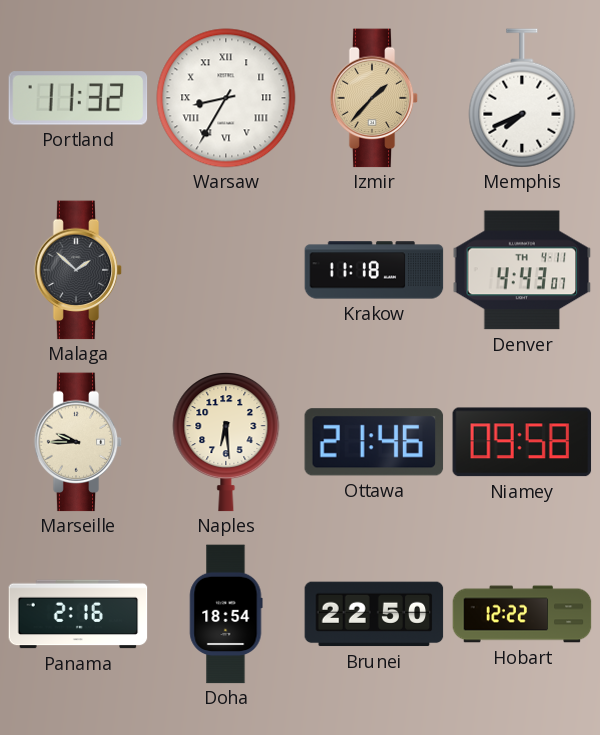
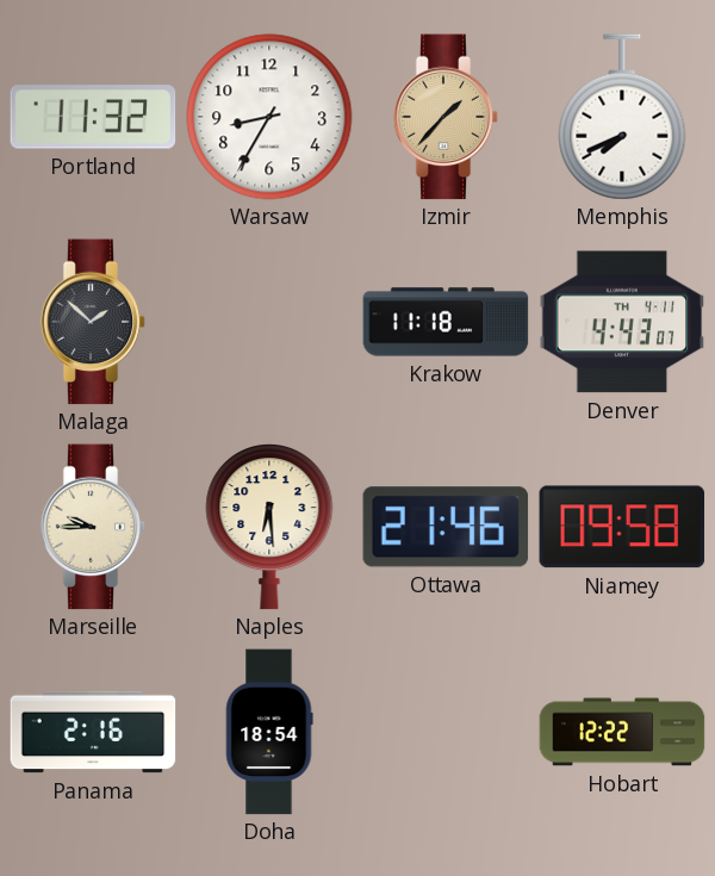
Warsaw numerals: Roman -> Arabic
Brunei: 22:50 -> none
